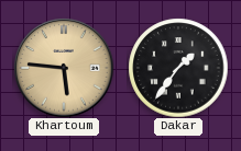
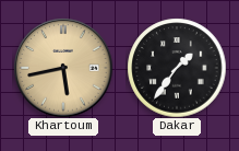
Khartoum: 5:46 -> 5:43
